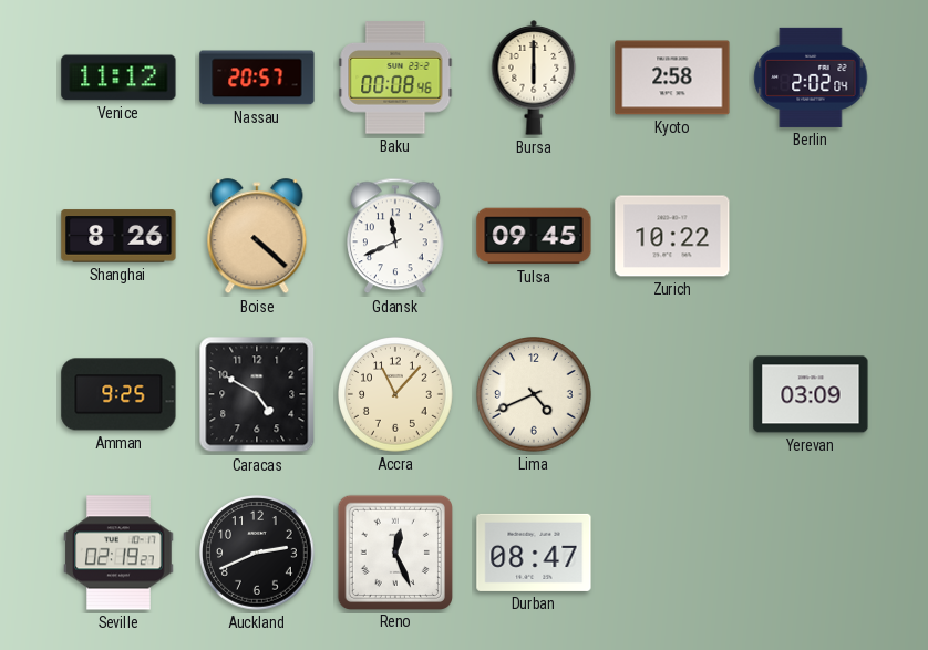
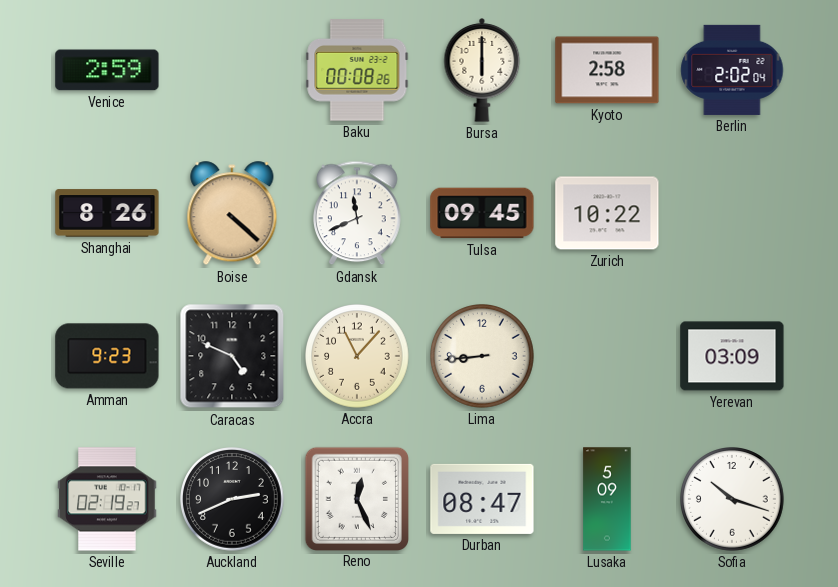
Venice: 11:12 -> 2:59
Nassau: 20:57 -> none
Baku: 00:08:46 -> 00:08:26
Amman: 9:25 -> 9:23
Caracas: 4:50 -> 4:49
Lima: 4:41 -> 8:44
Lusaka: none -> 5:09
Sofia: none -> 10:18
